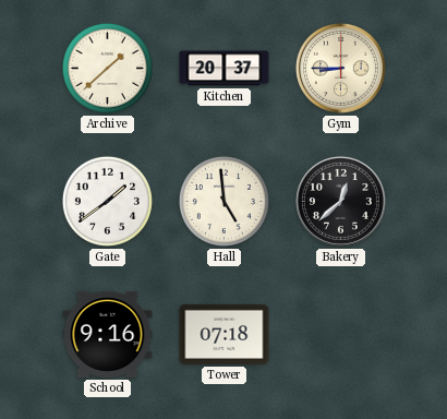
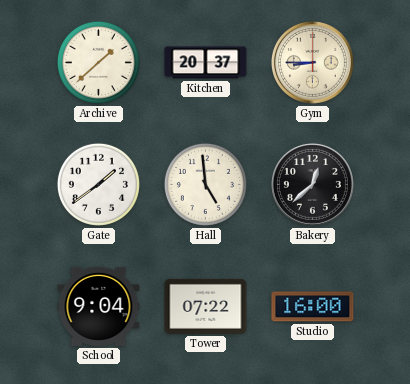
School: 9:16 -> 9:04
Tower: 07:18 -> 07:22
Studio: none -> 16:00
